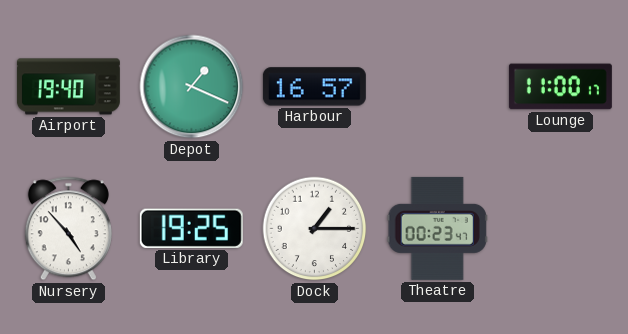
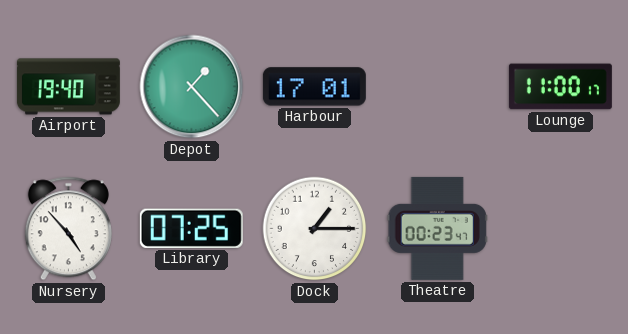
Depot: 1:19 -> 1:23
Harbour: 16:57 -> 17:01
Library: 19:25 -> 07:25
